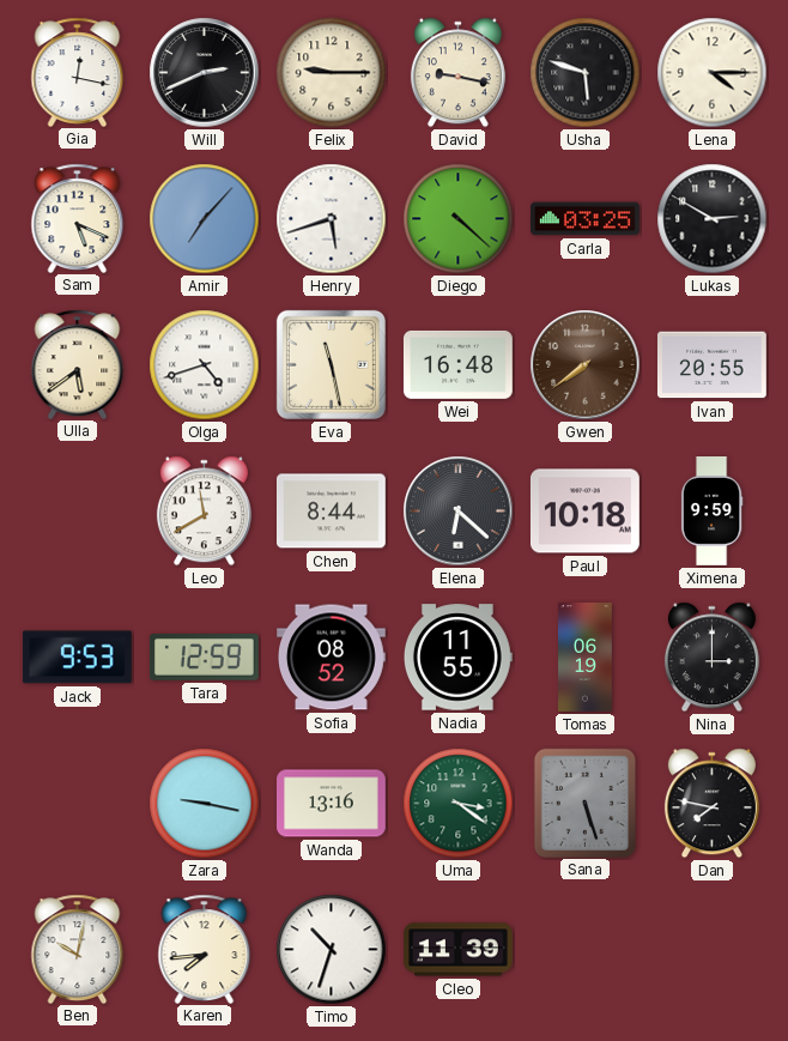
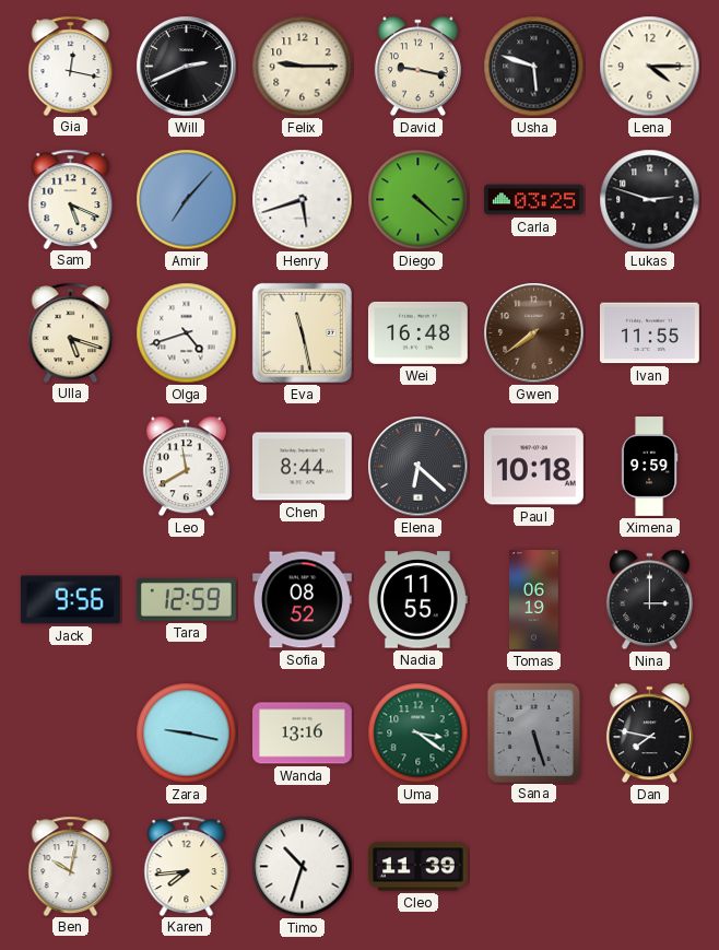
Lukas: 2:50 -> 2:48
Ulla: 5:39 -> 5:18
Ivan: 20:55 -> 11:55
Jack: 9:53 -> 9:56
